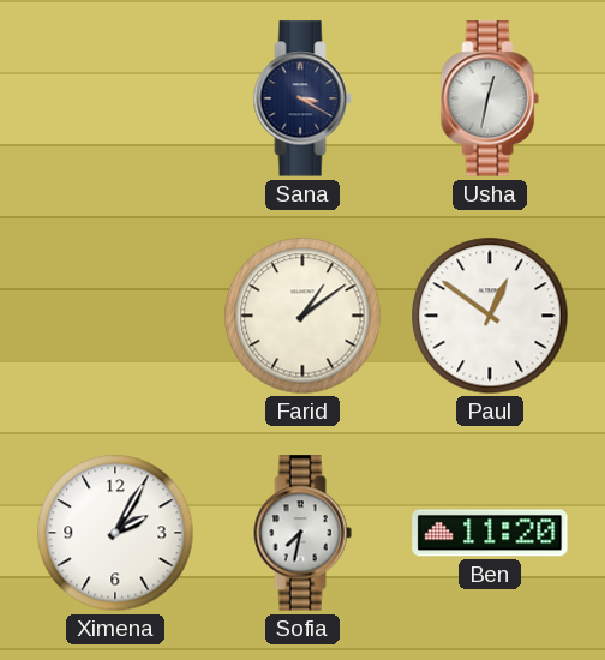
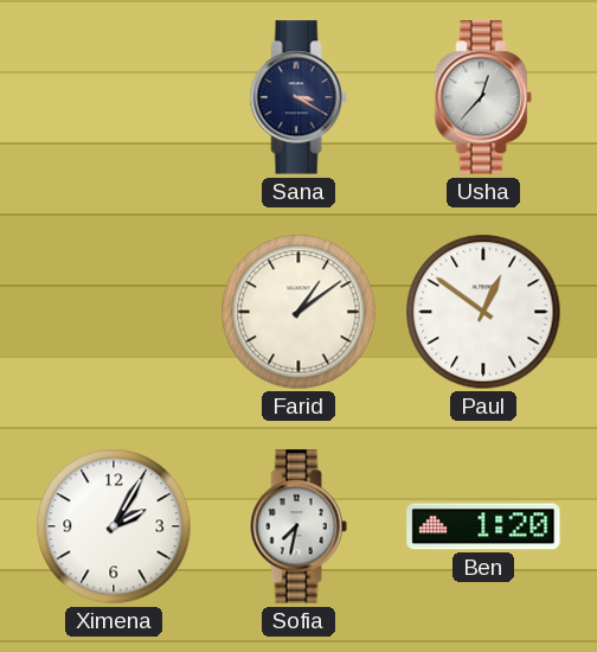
Usha: 12:32 -> 12:37
Ben: 11:20 -> 1:20
